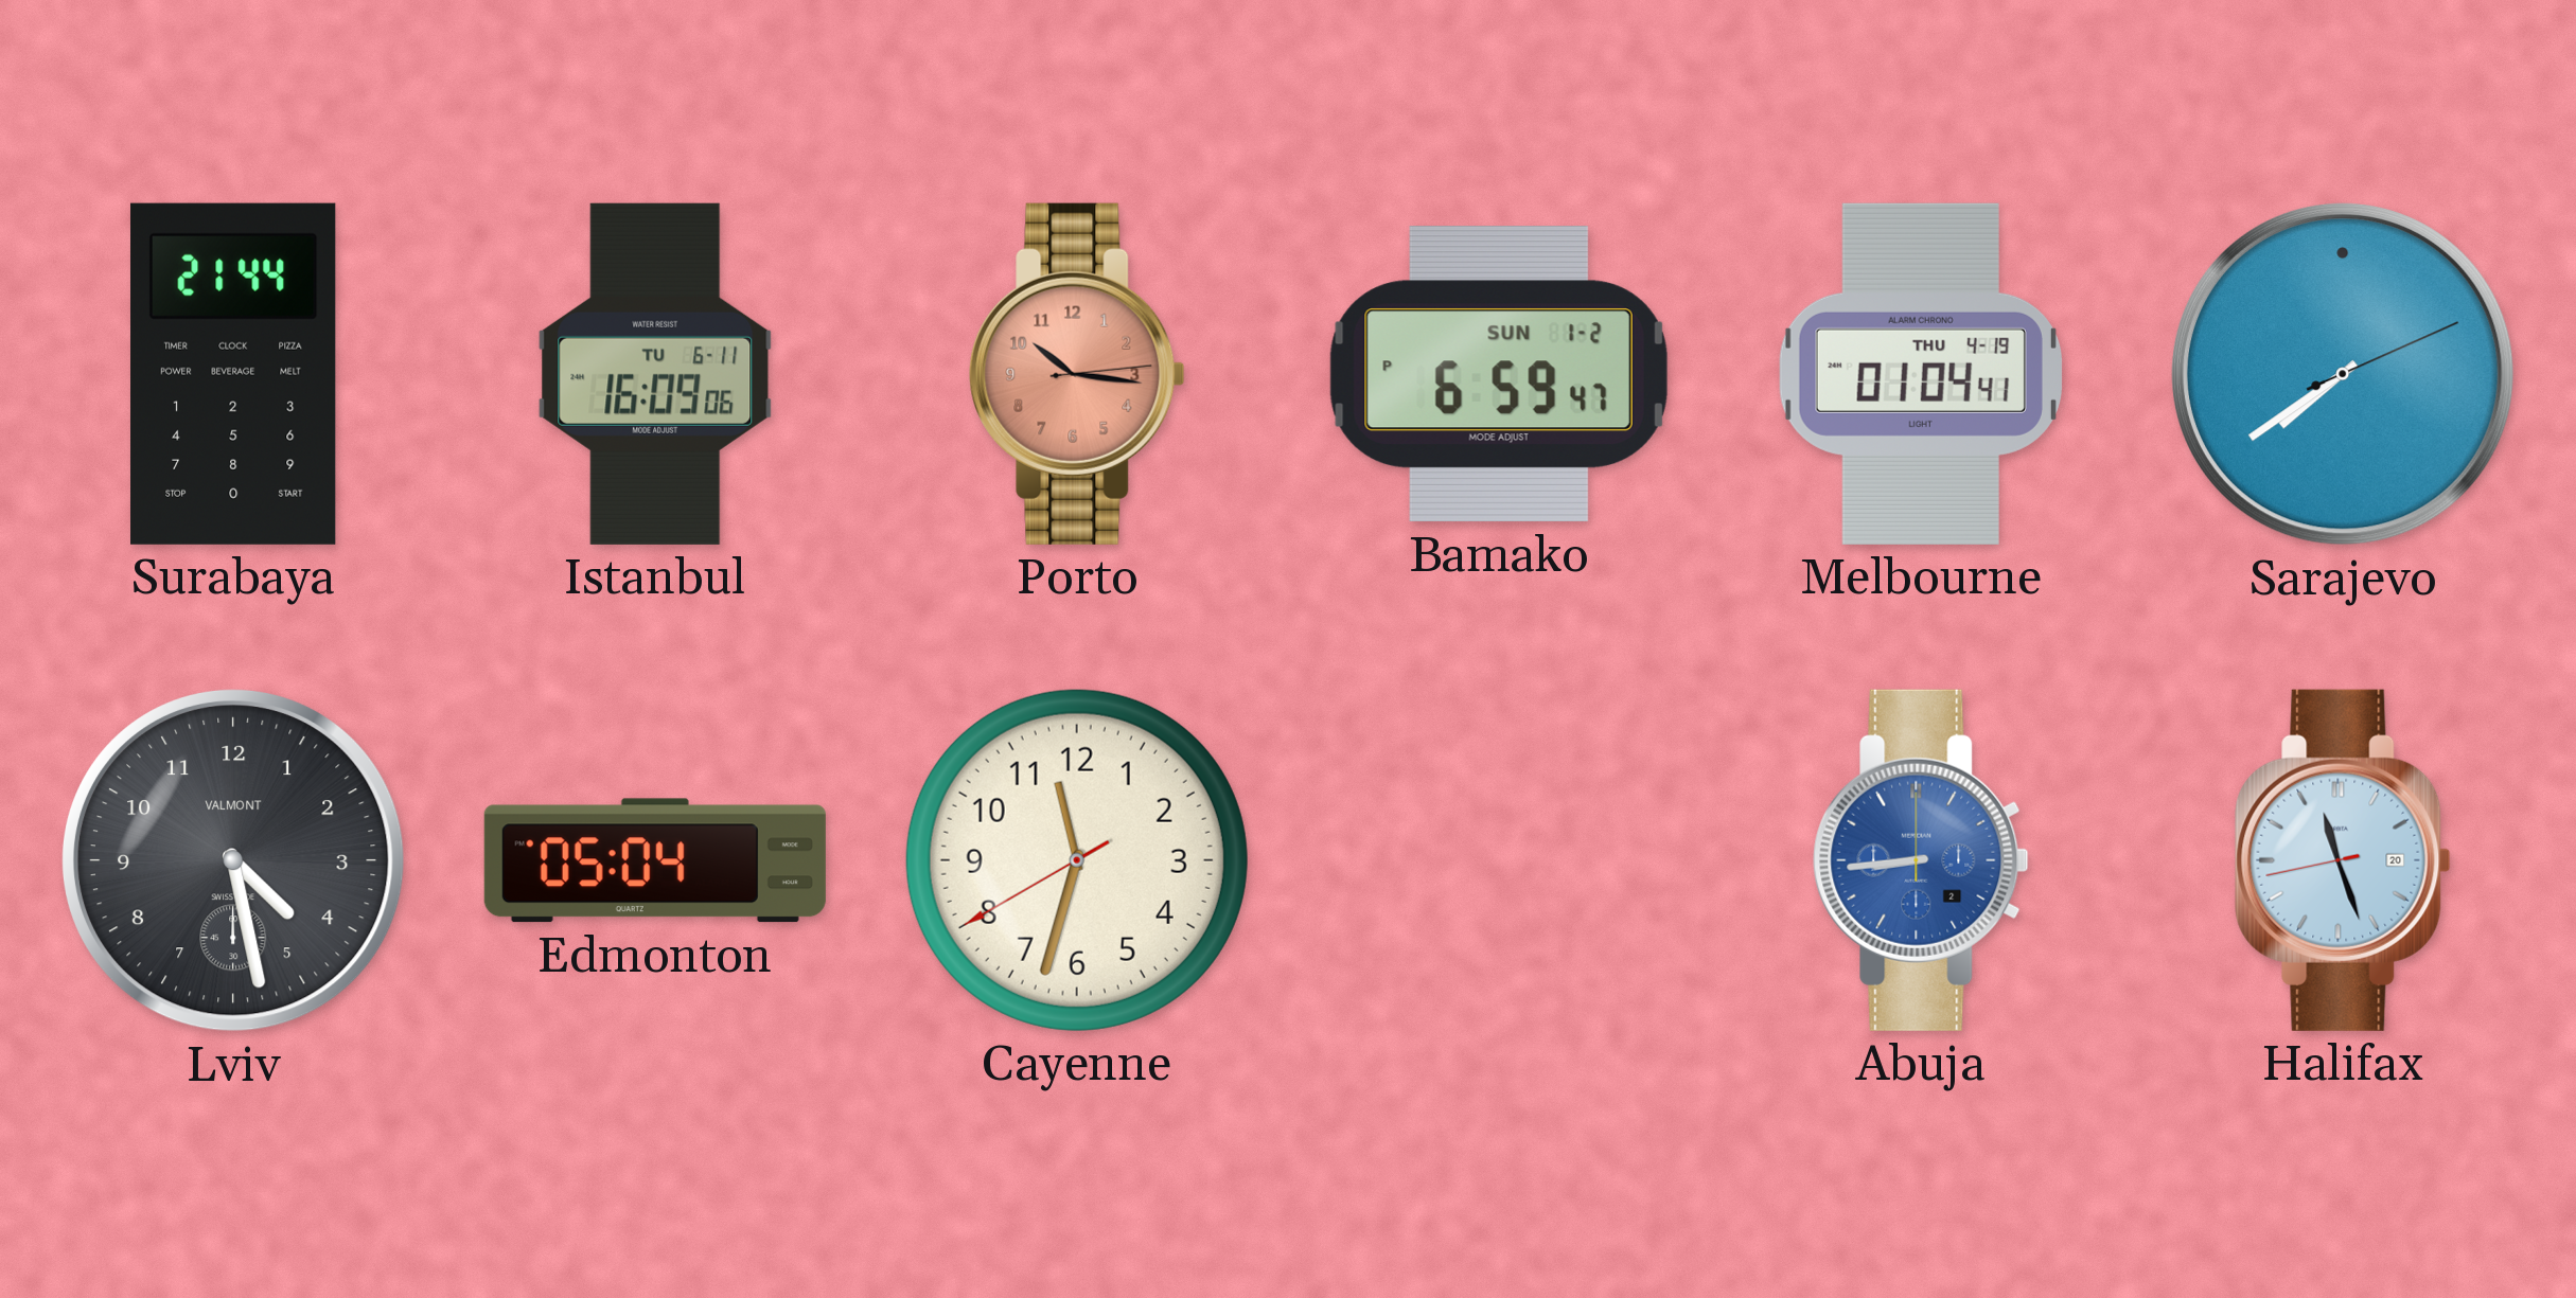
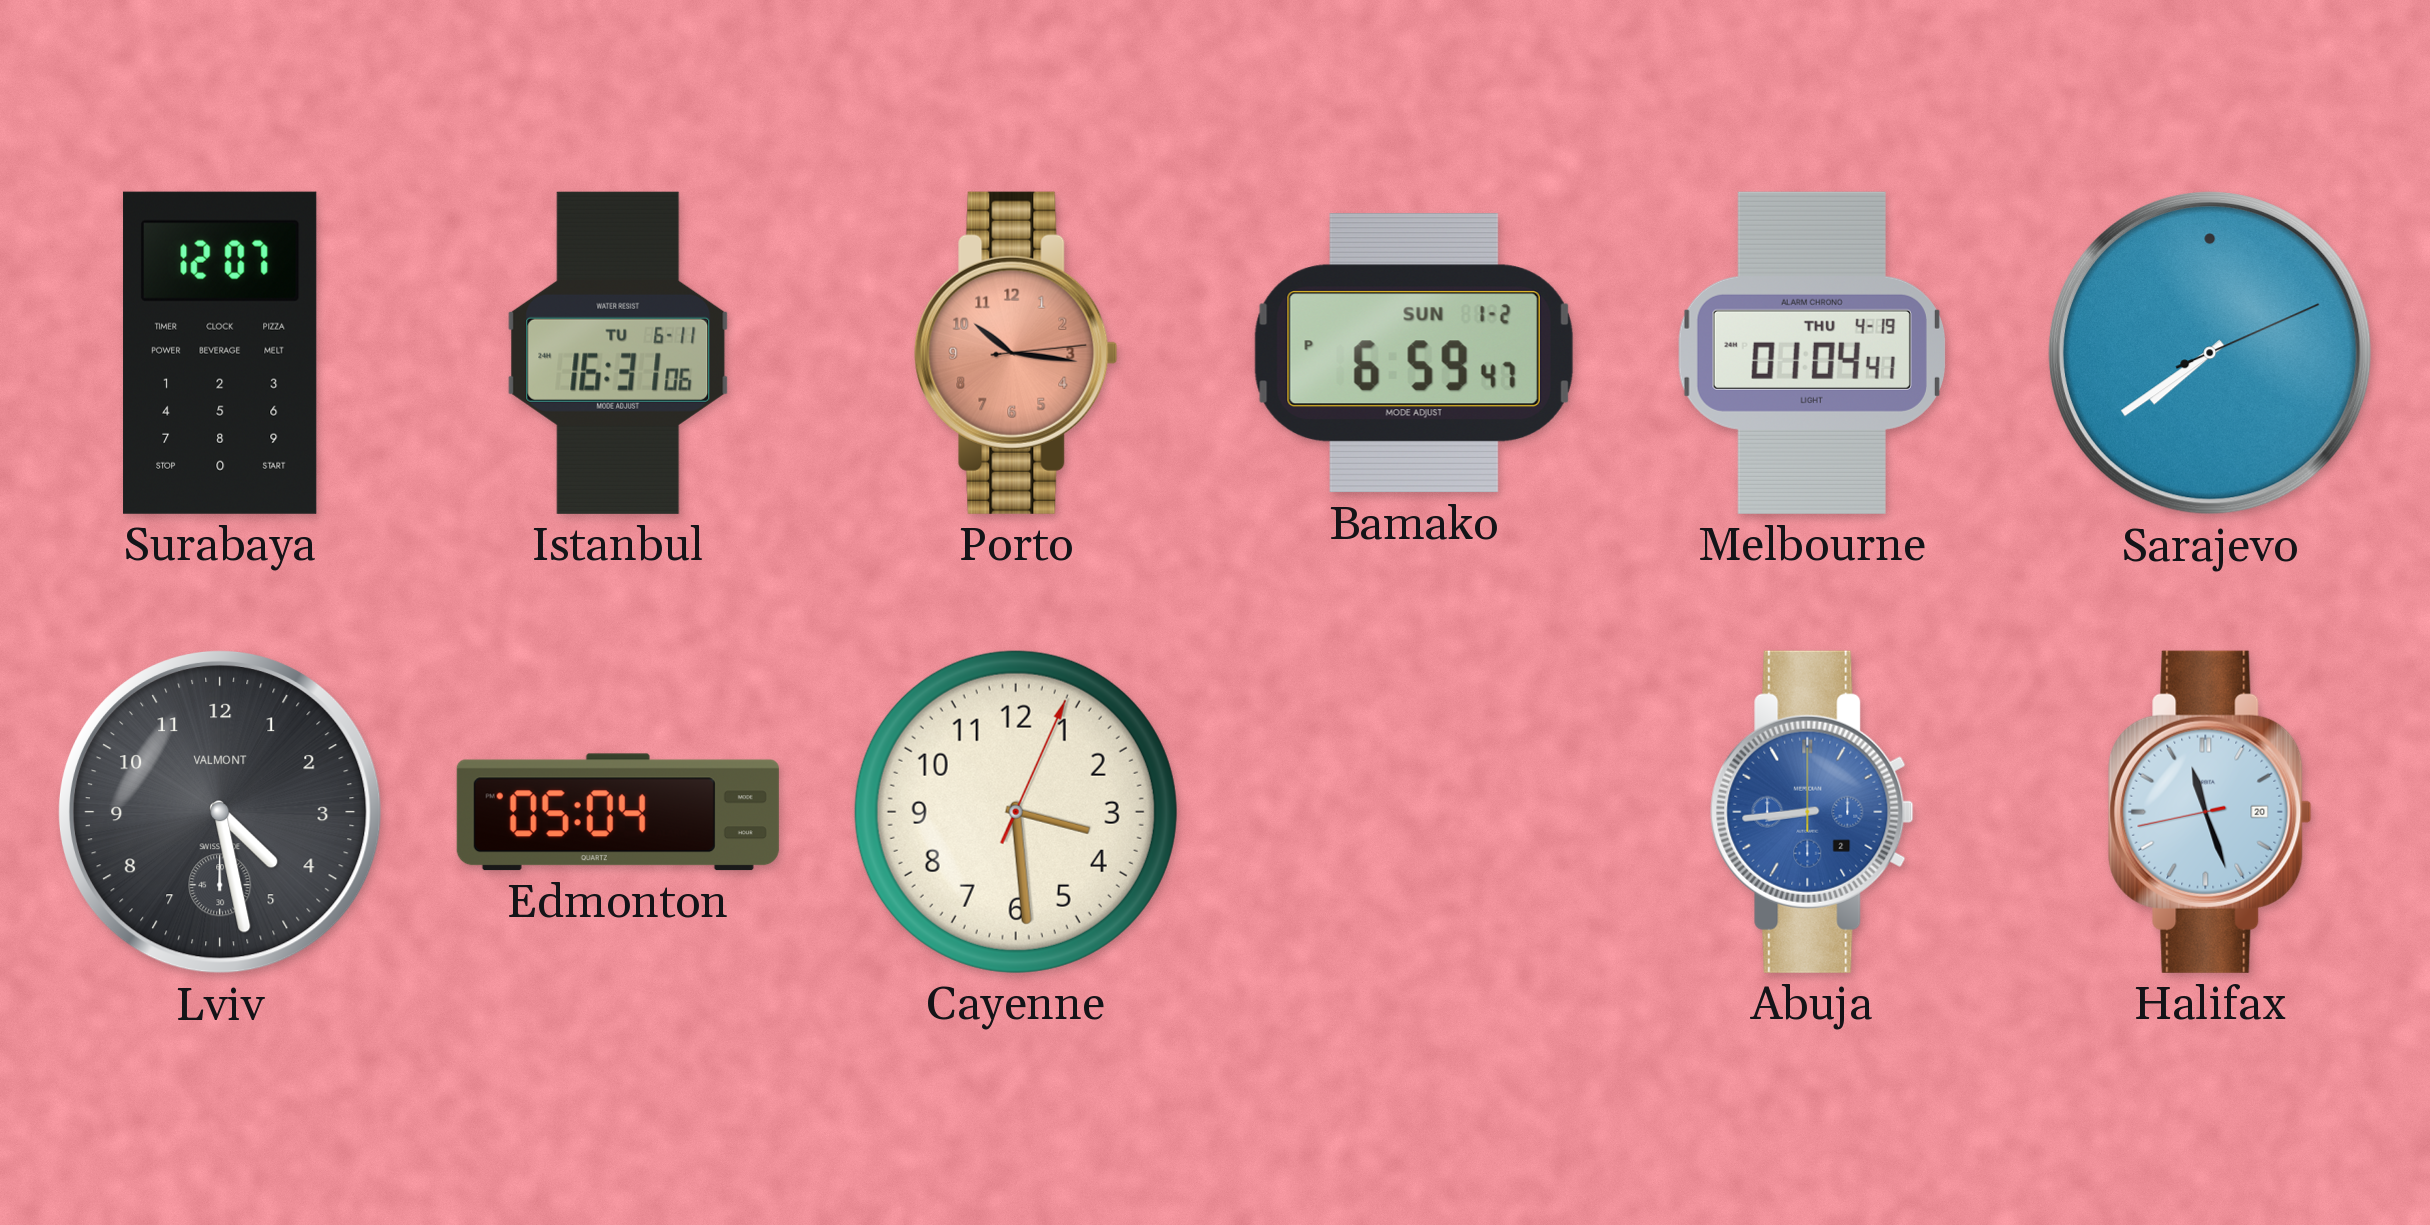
Surabaya: 21:44 -> 12:07
Istanbul: 16:09 -> 16:31
Cayenne: 11:32 -> 3:29
